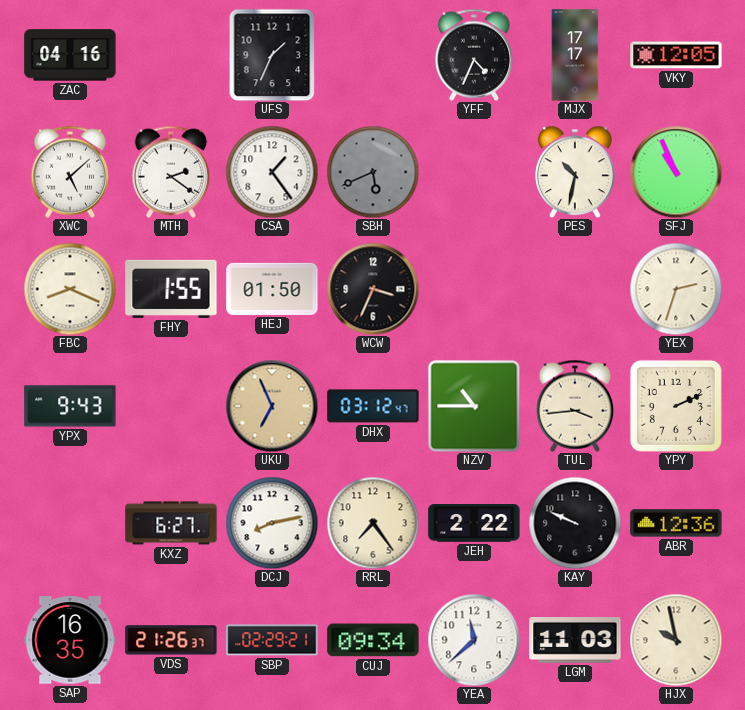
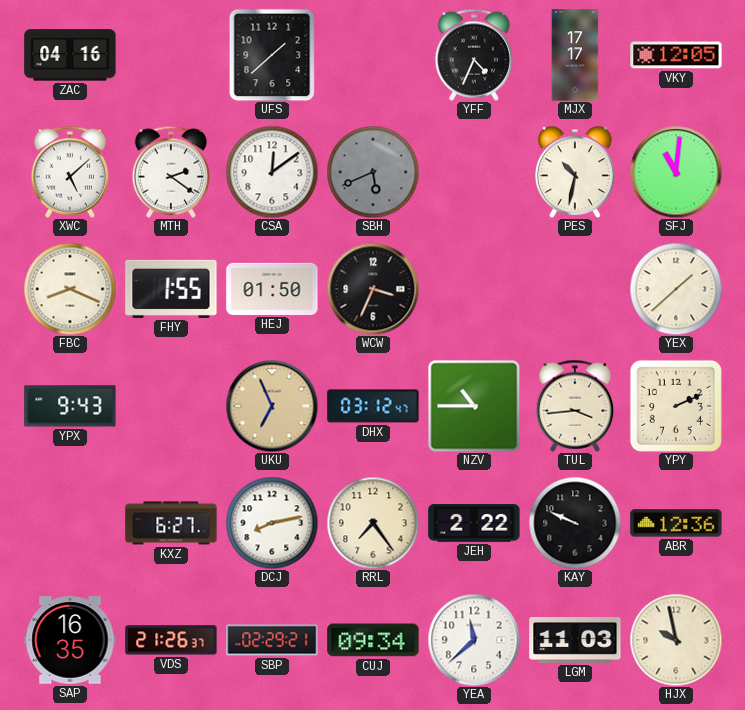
UFS: 1:34 -> 1:38
CSA: 1:24 -> 12:09
SFJ: 10:56 -> 11:01
YEX: 2:33 -> 1:38
